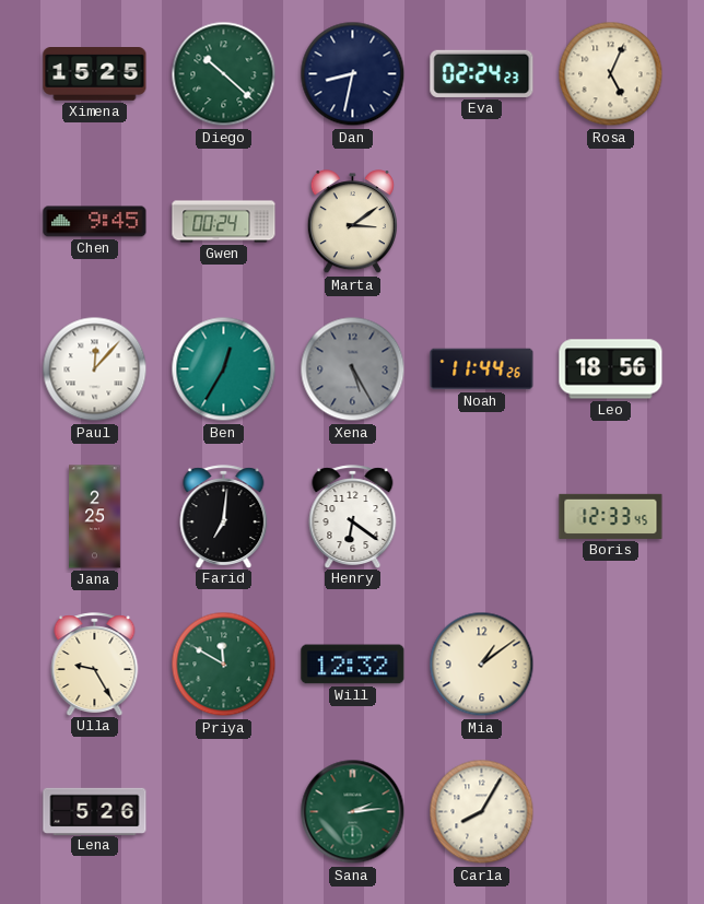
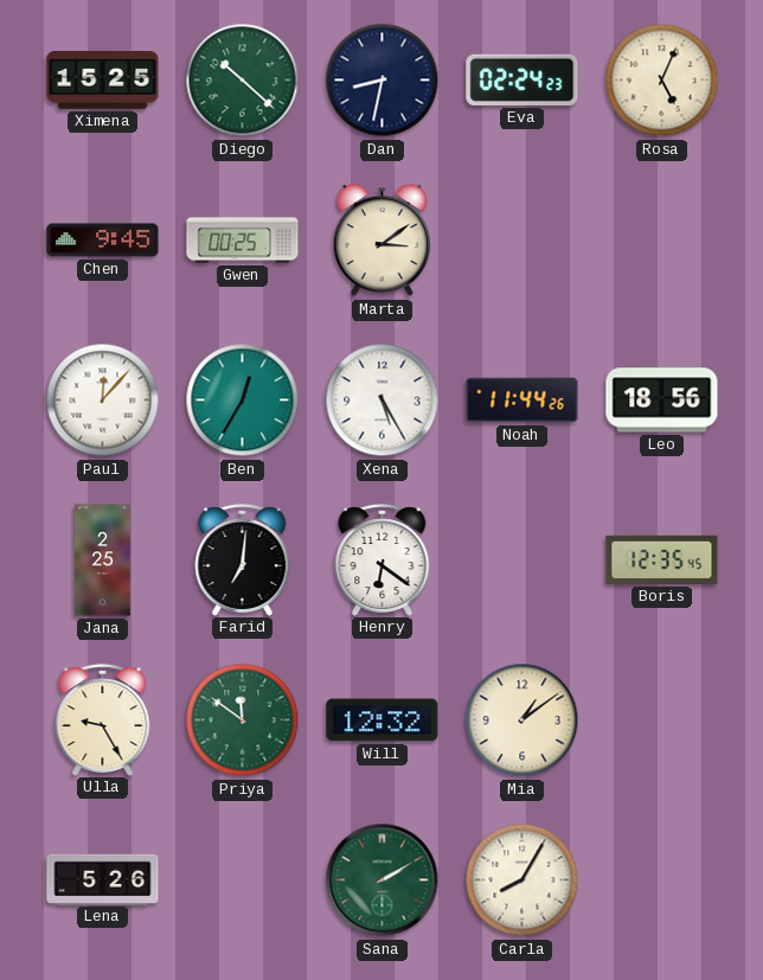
Gwen: 00:24 -> 00:25
Xena dial: grey -> white
Boris: 12:33 -> 12:35
Priya: 11:50 -> 11:51
Sana: 2:14 -> 2:10
